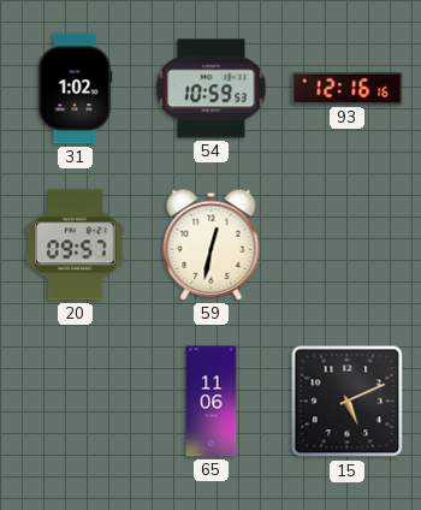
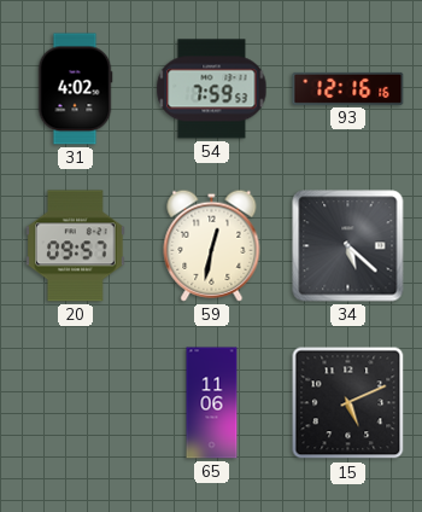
31: 1:02 -> 4:02
54: 10:59 -> 7:59
34: none -> 5:22
